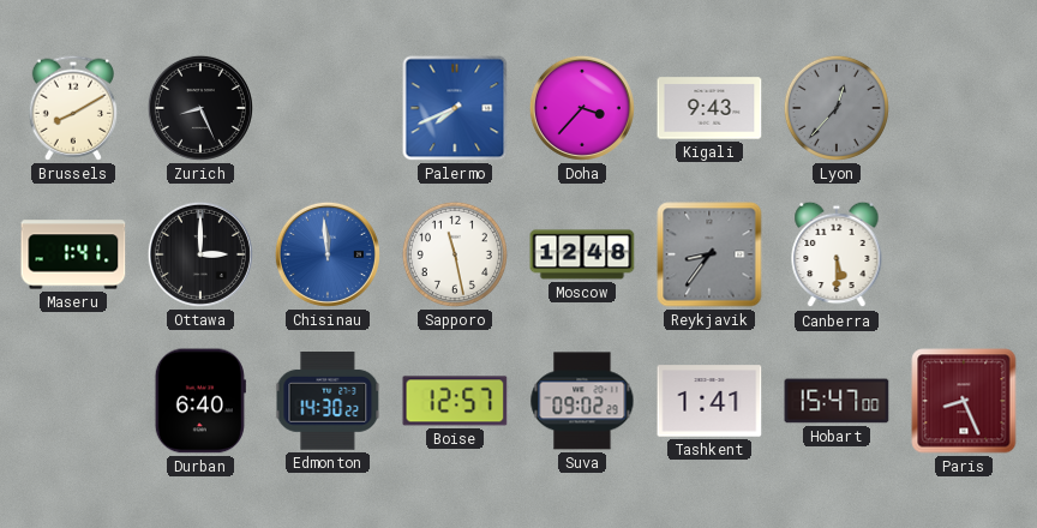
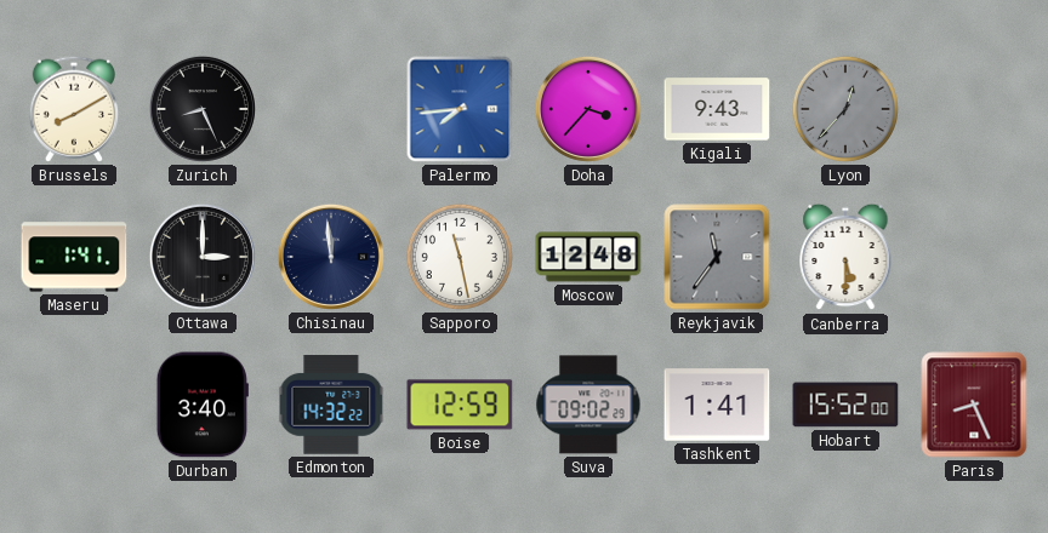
Palermo: 7:41 -> 7:44
Chisinau dial: blue -> navy
Reykjavik: 8:36 -> 11:36
Durban: 6:40 -> 3:40
Edmonton: 14:30 -> 14:32
Boise: 12:57 -> 12:59
Hobart: 15:47 -> 15:52
